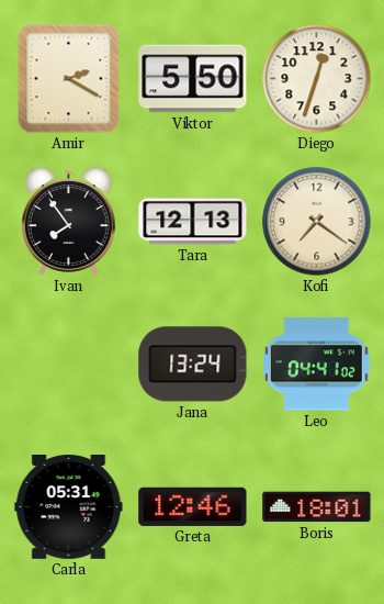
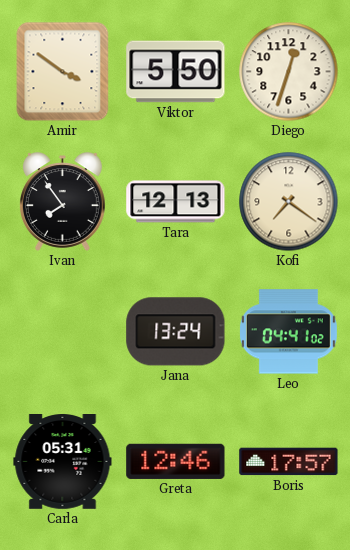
Amir: 2:20 -> 3:51
Boris: 18:01 -> 17:57
